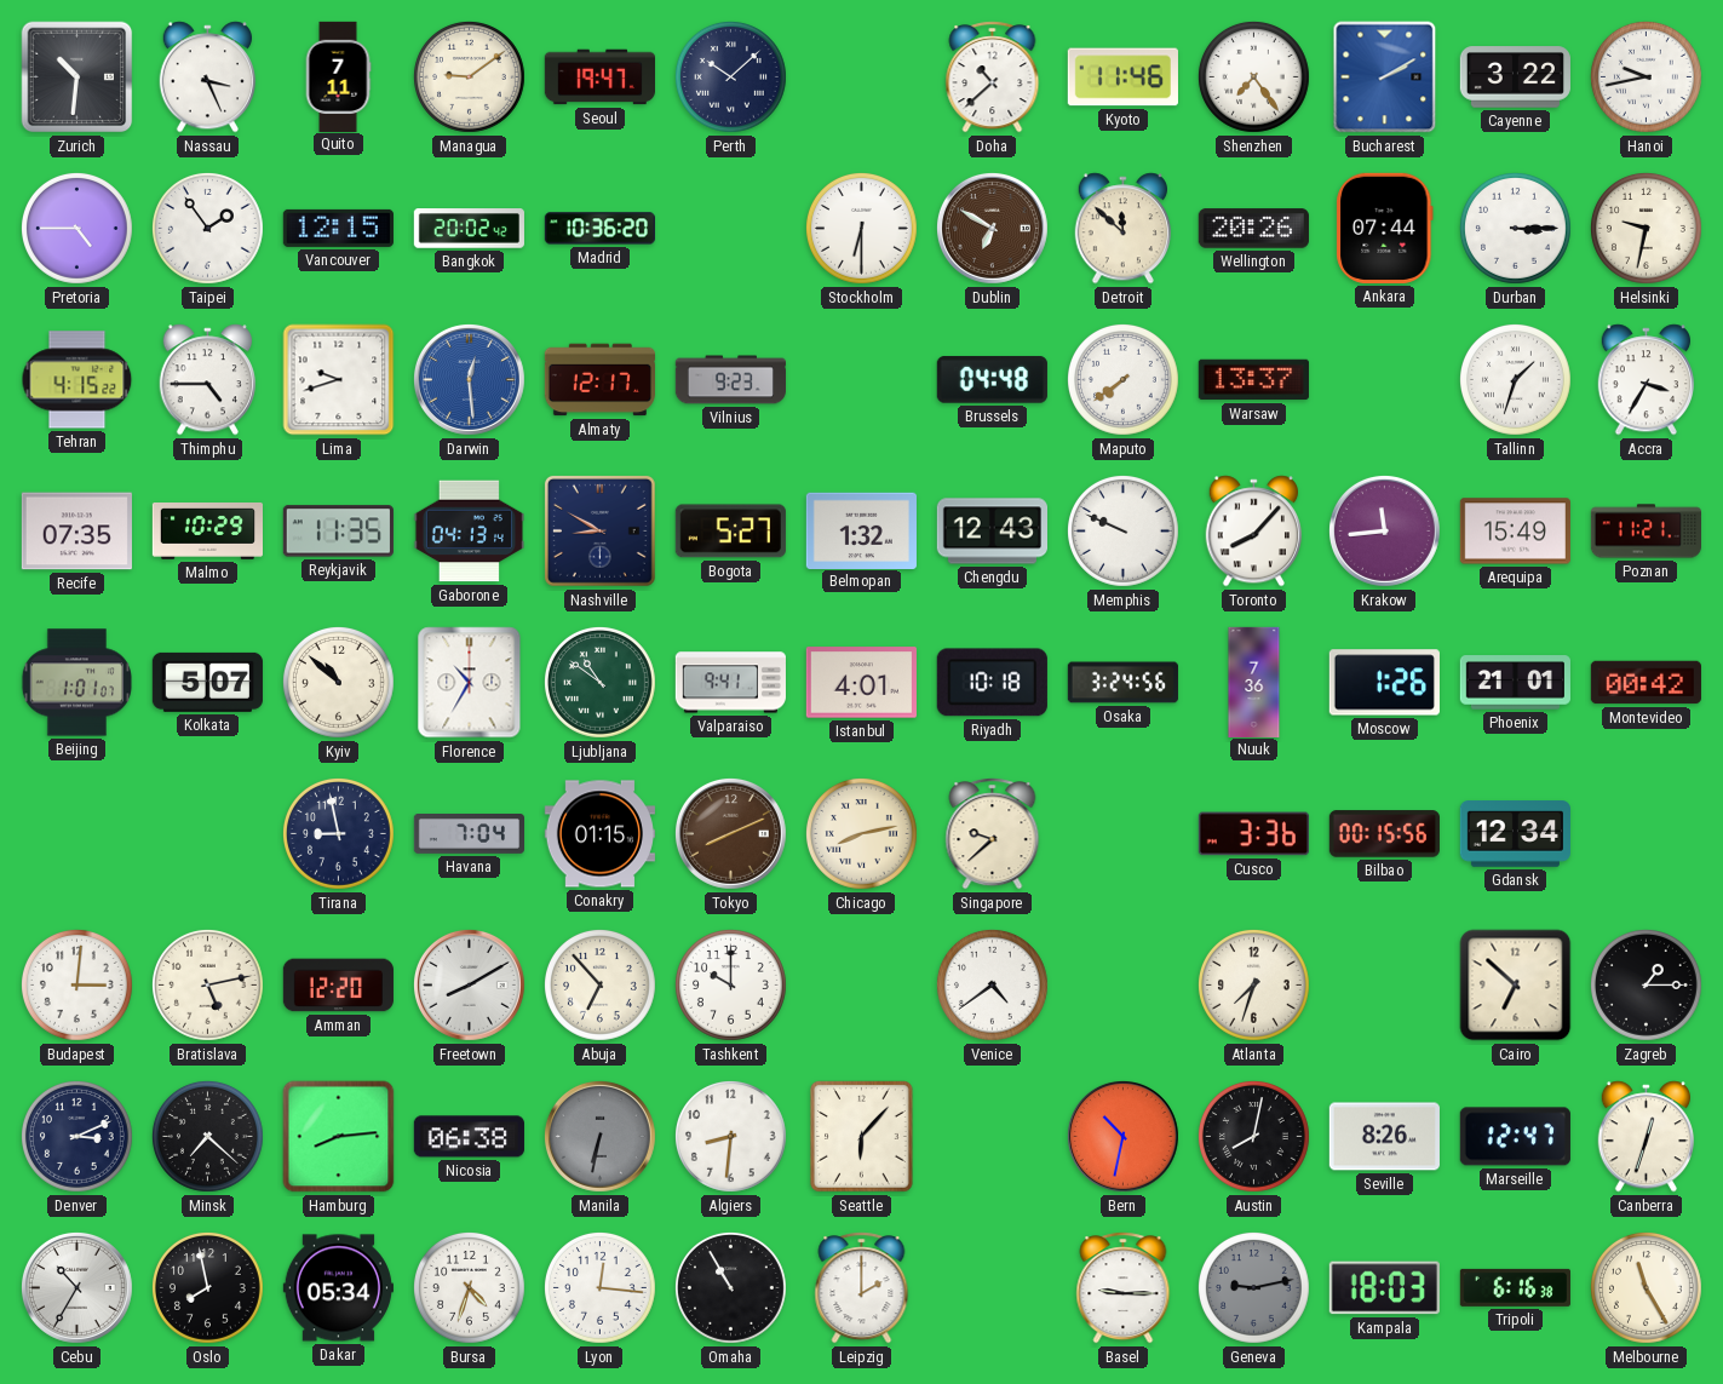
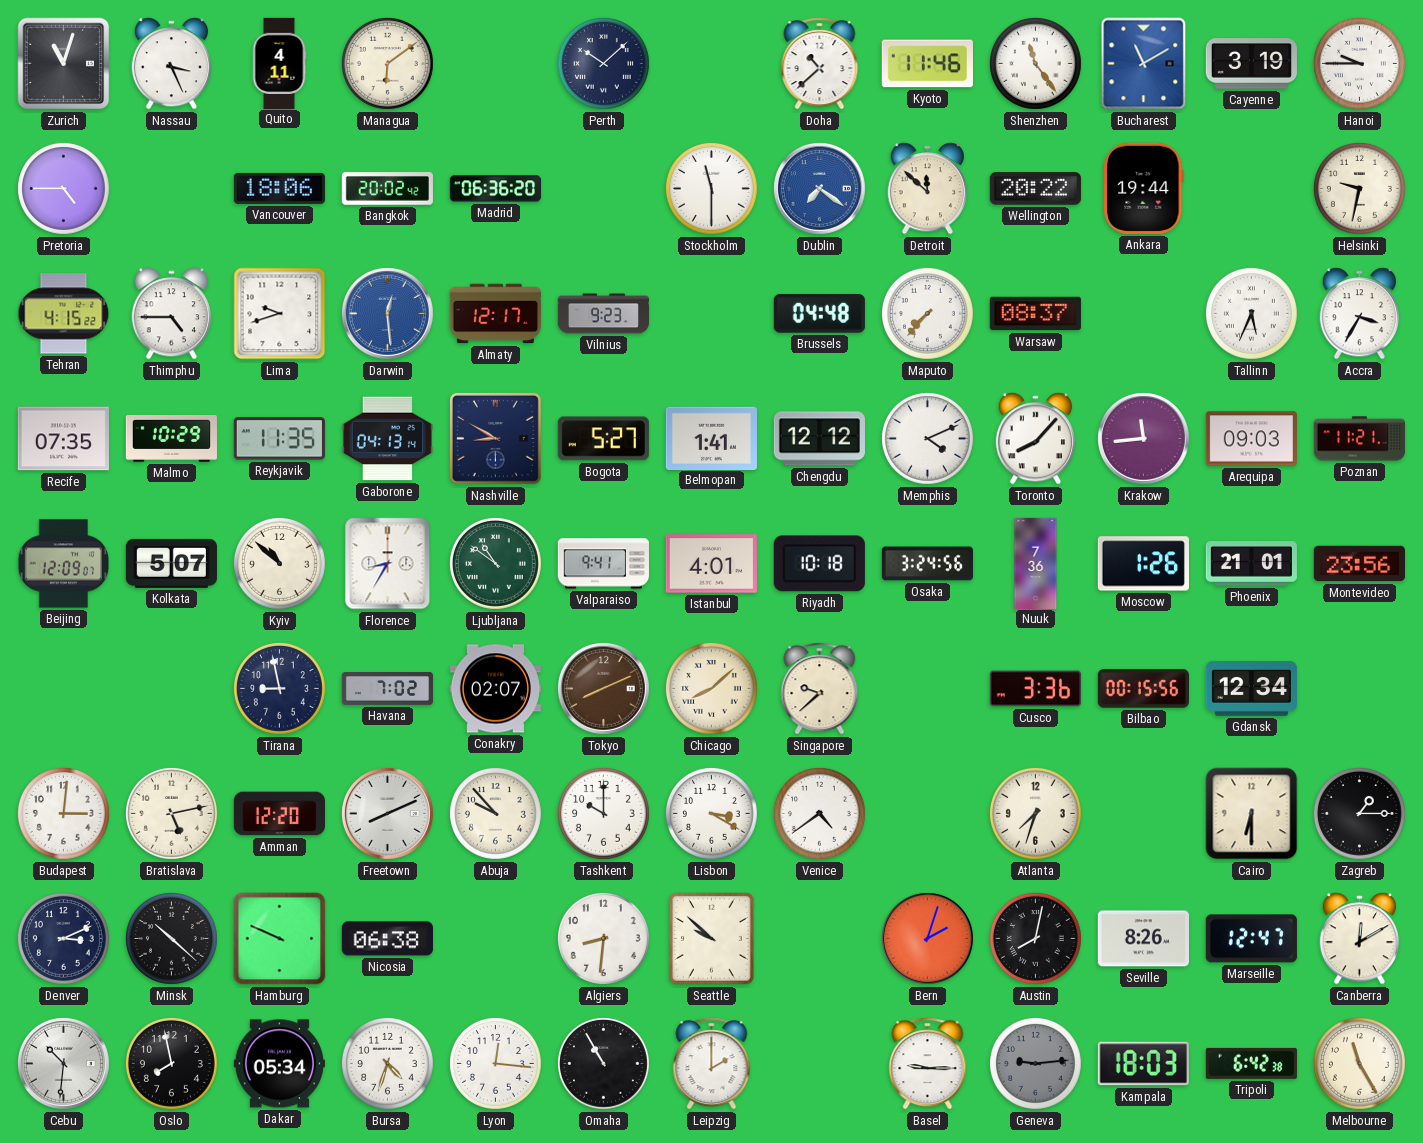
Zurich: 10:31 -> 11:03
Quito: 7:11 -> 4:11
Managua: 9:09 -> 6:09
Seoul: 19:47 -> none
Shenzhen: 7:24 -> 11:24
Bucharest: 2:10 -> 11:10
Cayenne: 3:22 -> 3:19
Hanoi: 9:43 -> 9:45
Taipei: 1:54 -> none
Vancouver: 12:15 -> 18:06
Madrid: 10:36 -> 06:36
Stockholm: 6:30 -> 11:30
Dublin: 6:50 -> 7:21
Dublin dial: brown -> blue
Wellington: 20:26 -> 20:22
Ankara: 07:44 -> 19:44
Durban: 3:15 -> none
Maputo: 7:39 -> 7:37
Warsaw: 13:37 -> 08:37
Tallinn: 1:33 -> 5:34
Belmopan: 1:32 -> 1:41
Chengdu: 12:43 -> 12:12
Memphis: 9:49 -> 4:11
Arequipa: 15:49 -> 09:03
Beijing: 1:01 -> 12:09
Florence: 10:35 -> 8:35
Montevideo: 00:42 -> 23:56
Havana: 7:04 -> 7:02
Conakry: 01:15 -> 02:07
Chicago: 8:13 -> 8:08
Freetown: 8:10 -> 8:11
Abuja: 6:53 -> 9:53
Lisbon: none -> 3:20
Cairo: 6:52 -> 6:30
Minsk: 7:22 -> 10:22
Hamburg: 8:14 -> 9:49
Manila: 6:32 -> none
Seattle: 6:07 -> 9:52
Bern: 10:32 -> 2:03
Canberra: 12:33 -> 12:10
Cebu: 10:35 -> 10:31
Geneva: 9:13 -> 9:14
Tripoli: 6:16 -> 6:42
